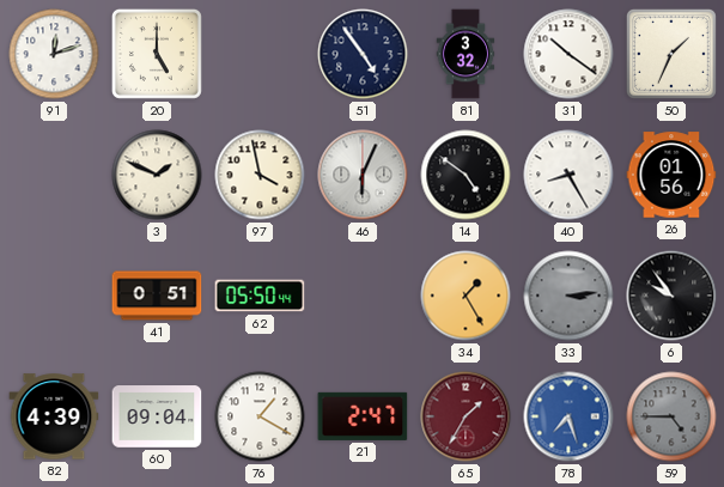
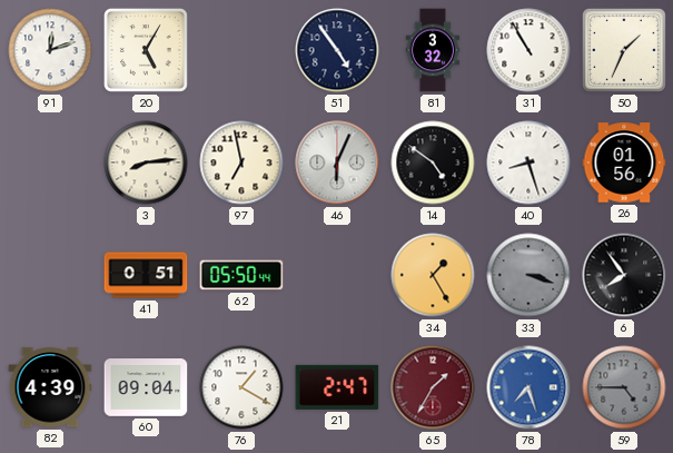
20: 5:00 -> 5:05
31: 10:21 -> 10:55
3: 1:49 -> 8:14
97: 3:58 -> 6:58
40: 8:25 -> 8:27
33: 3:14 -> 3:18
6: 9:54 -> 7:54
